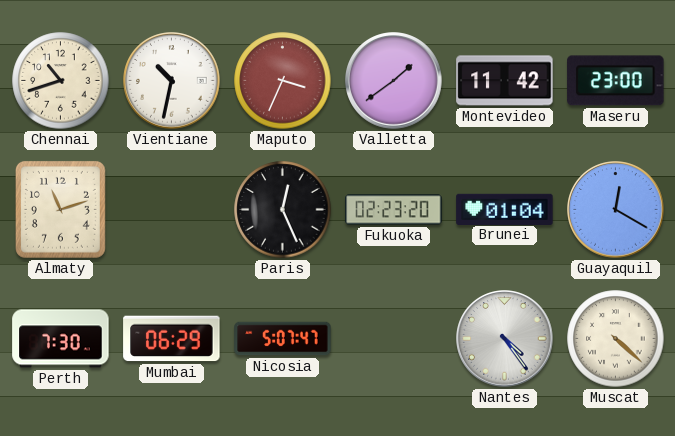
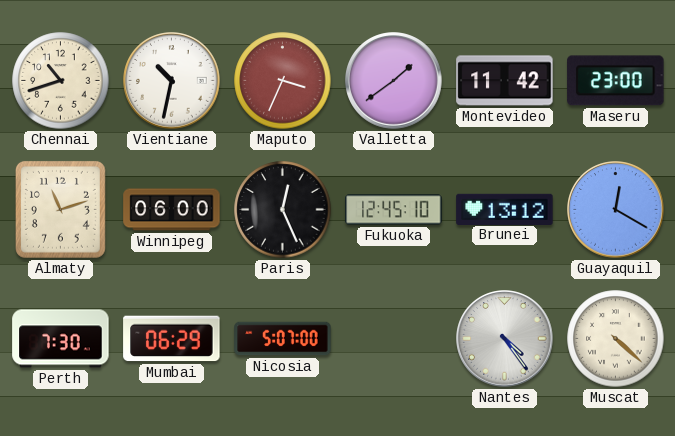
Winnipeg: none -> 06:00
Fukuoka: 02:23 -> 12:45
Brunei: 01:04 -> 13:12
Nicosia: 5:07:47 -> 5:07:00
